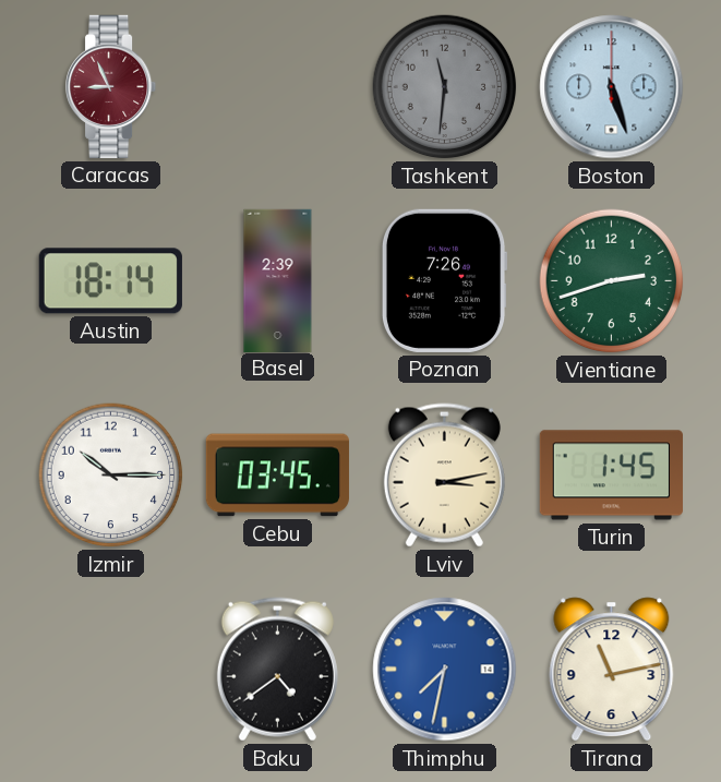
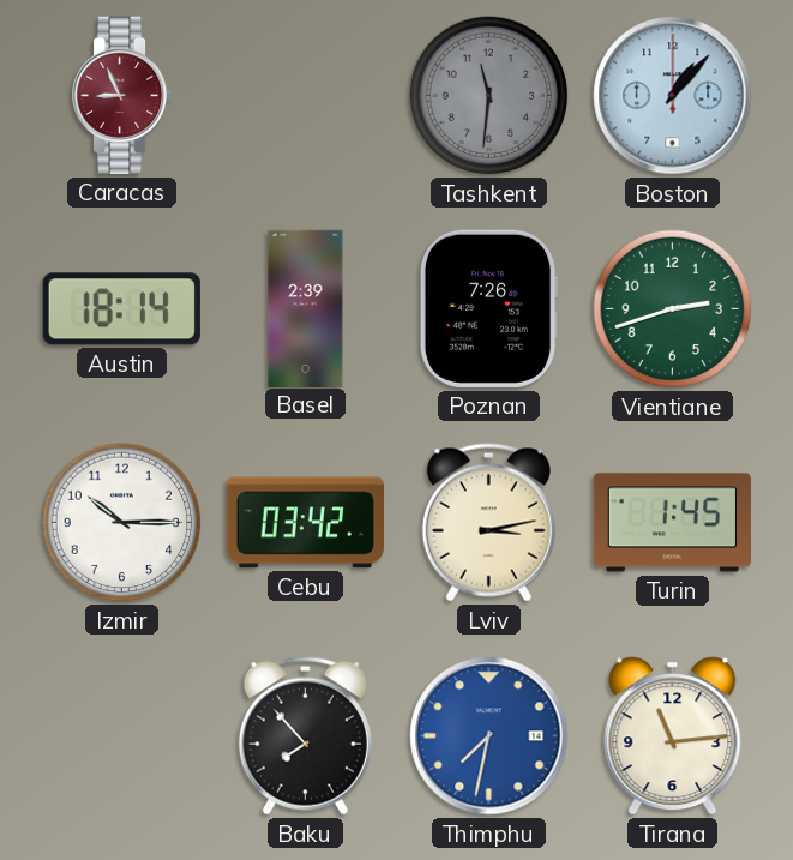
Boston: 5:27 -> 1:07
Cebu: 03:45 -> 03:42
Baku: 4:39 -> 7:53
Tirana: 11:13 -> 11:14
